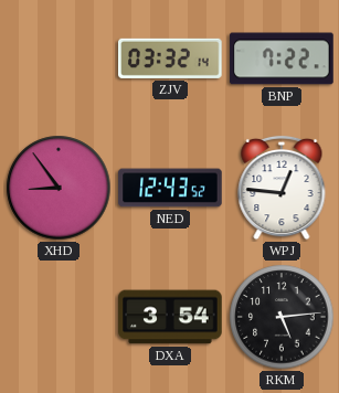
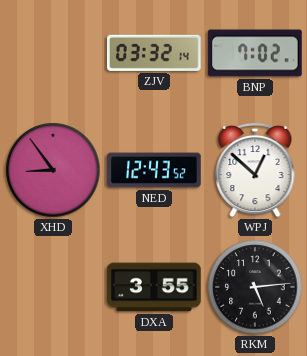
BNP: 7:22 -> 7:02
WPJ: 12:46 -> 12:52
DXA: 3:54 -> 3:55
